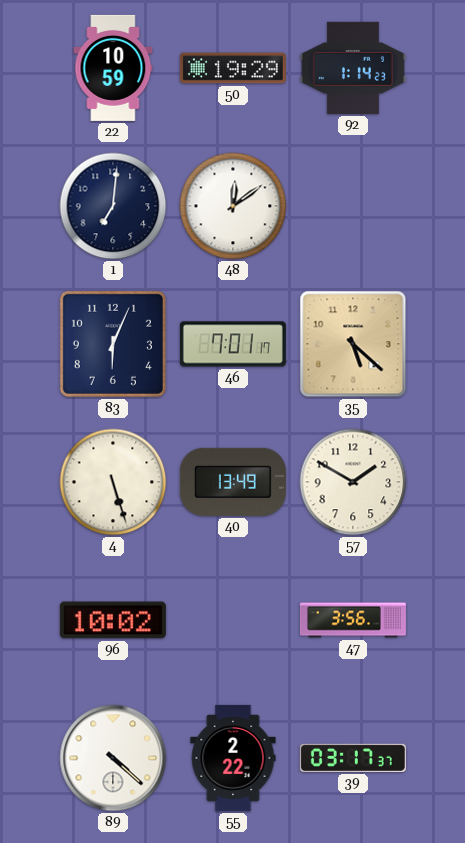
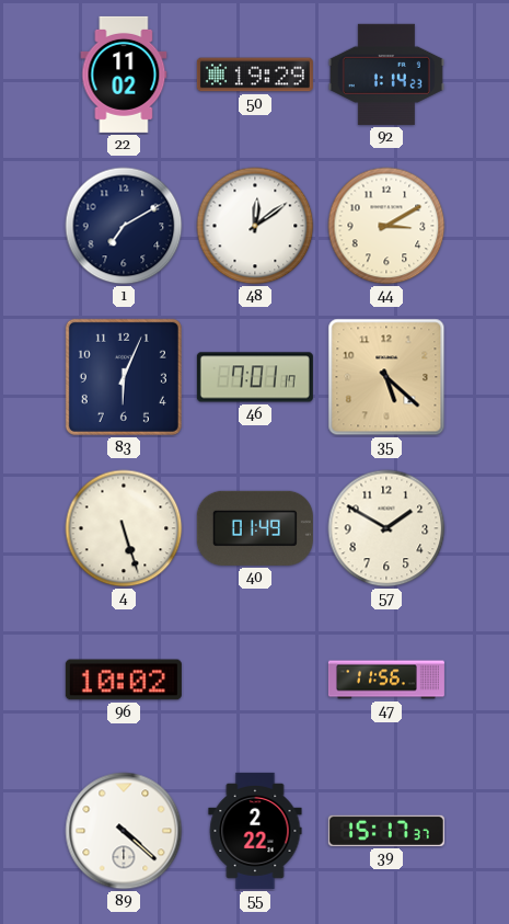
22: 10:59 -> 11:02
1: 7:01 -> 7:10
44: none -> 3:10
40: 13:49 -> 01:49
47: 3:56 -> 11:56
39: 03:17 -> 15:17
